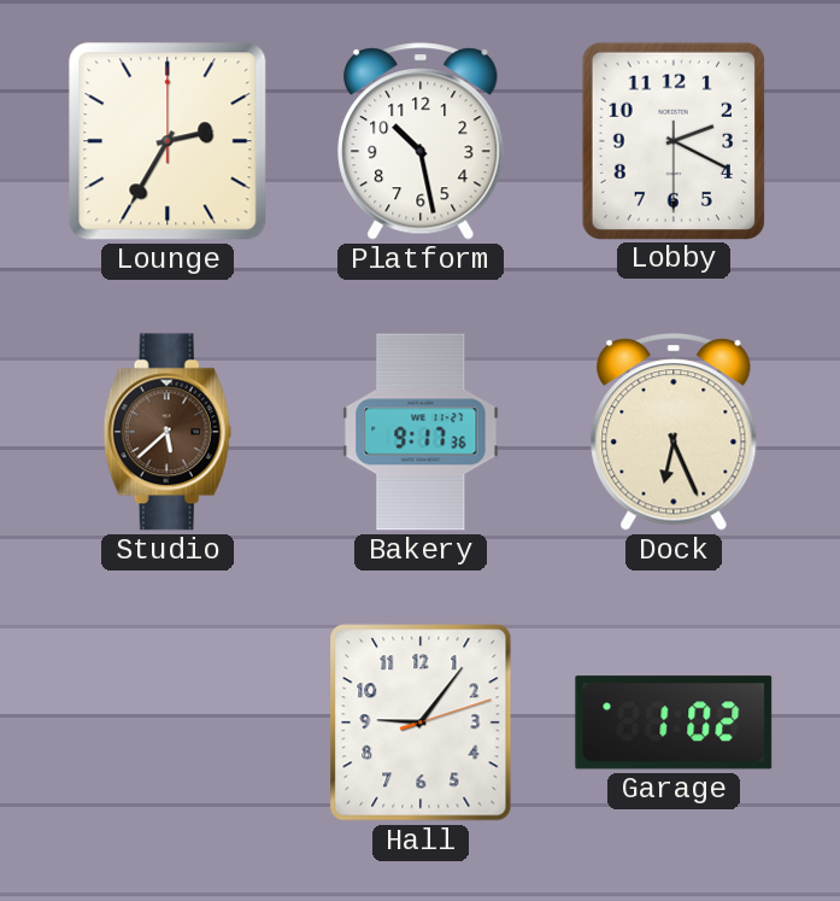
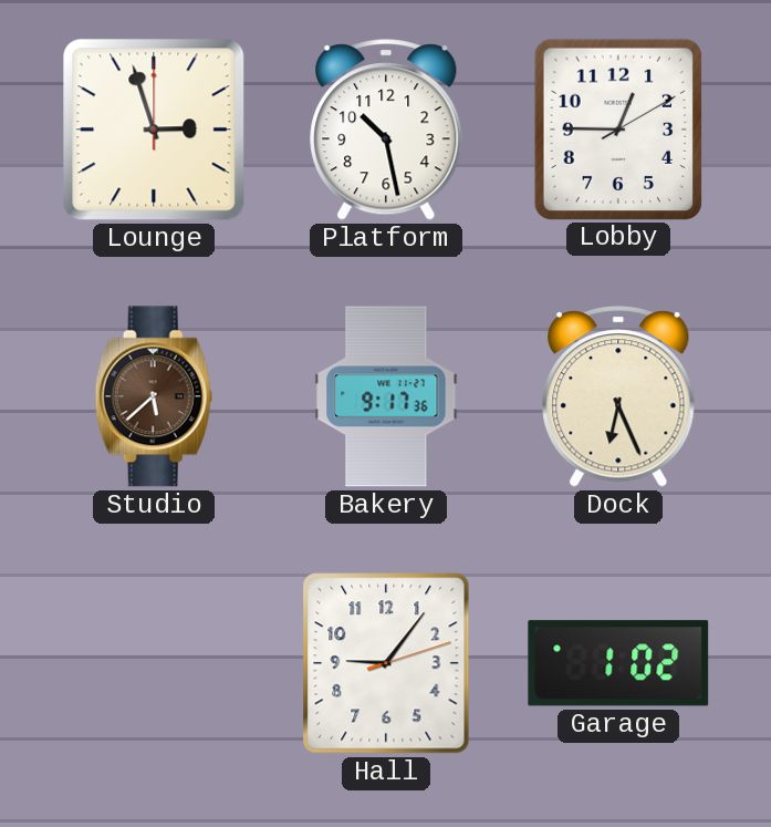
Lounge: 2:35 -> 2:57
Lobby: 2:19 -> 12:45
